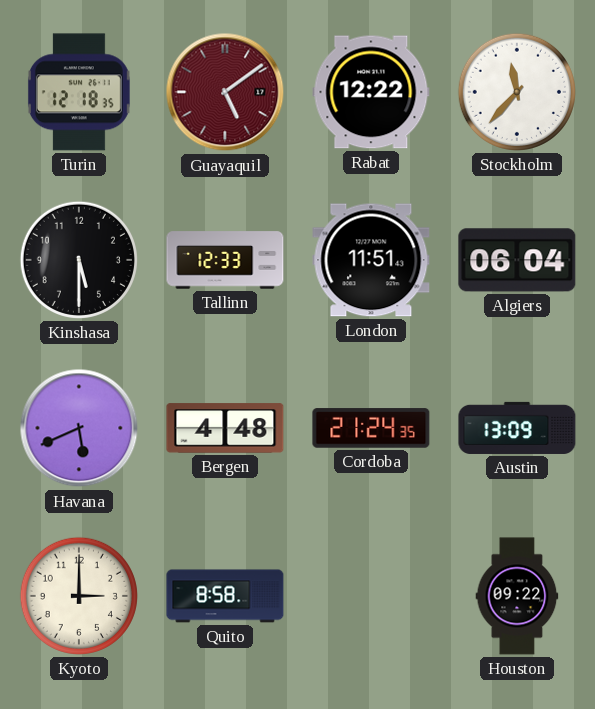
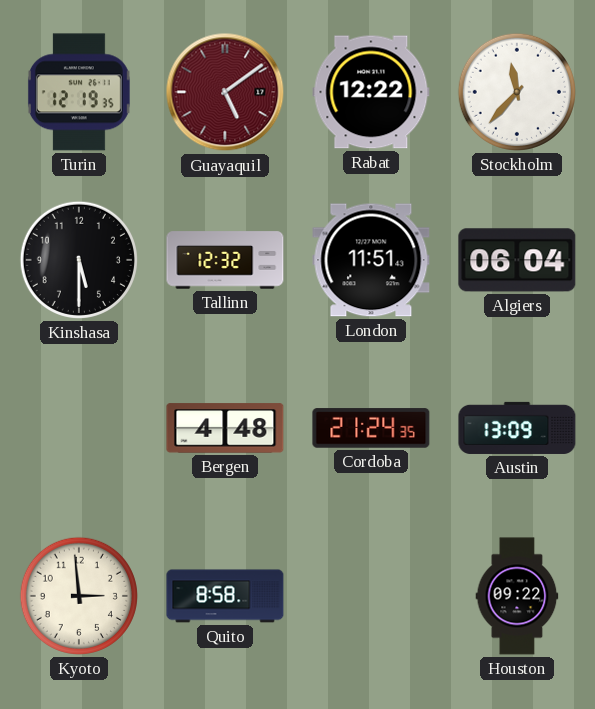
Turin: 12:18 -> 12:19
Tallinn: 12:33 -> 12:32
Havana: 5:41 -> none
Kyoto: 3:00 -> 2:59
